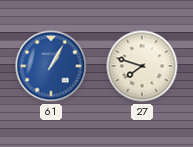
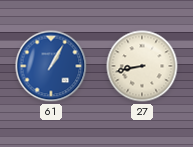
27: 7:48 -> 8:43
